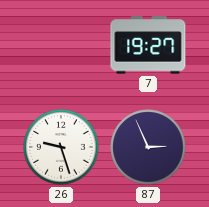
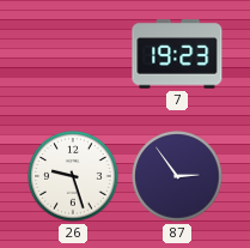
7: 19:27 -> 19:23
87: 2:56 -> 2:54
